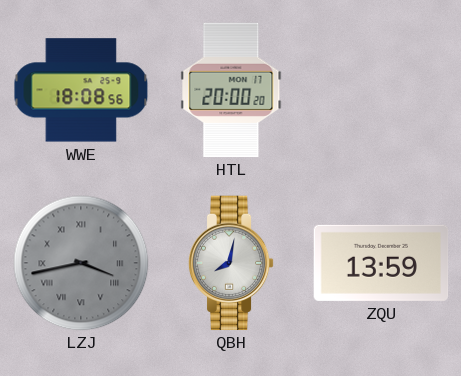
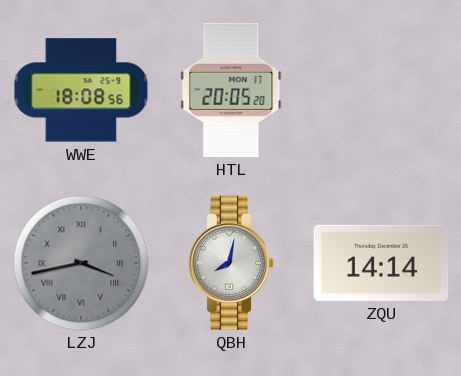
HTL: 20:00 -> 20:05
ZQU: 13:59 -> 14:14
